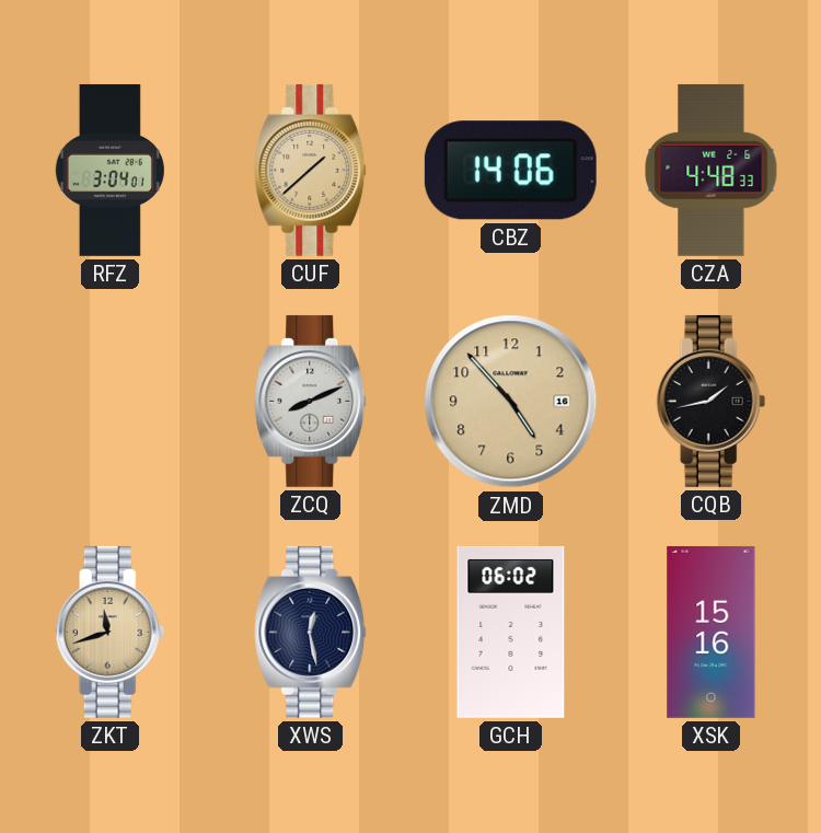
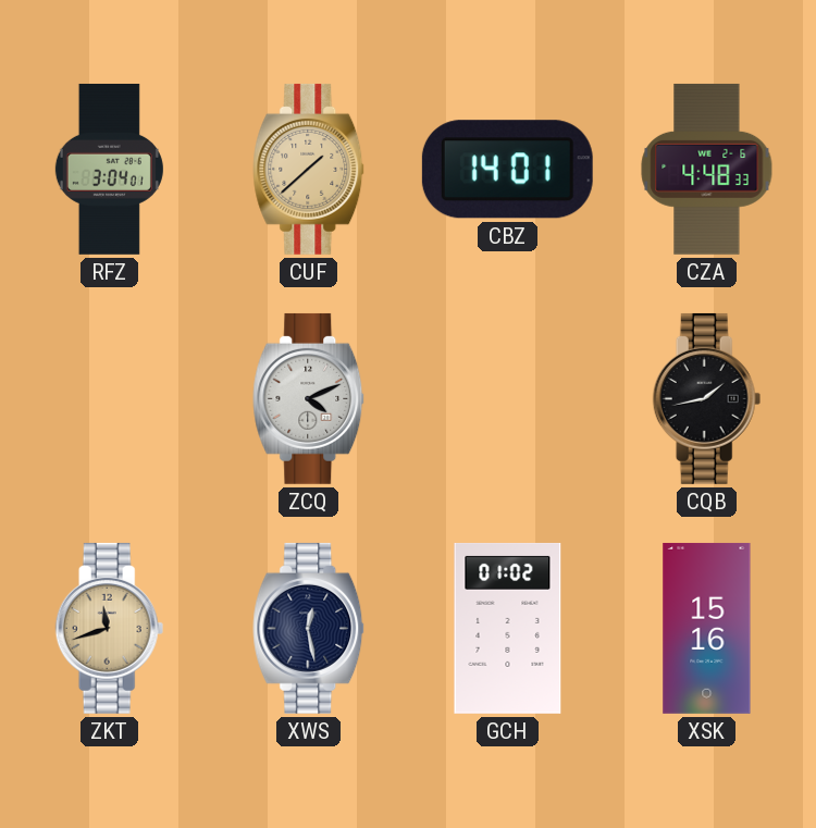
CBZ: 14:06 -> 14:01
ZCQ: 8:11 -> 4:11
ZMD: 4:53 -> none
GCH: 06:02 -> 01:02
